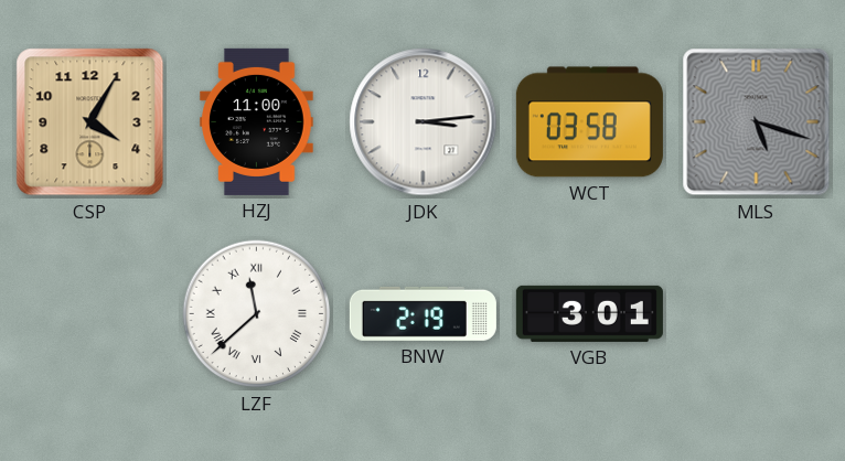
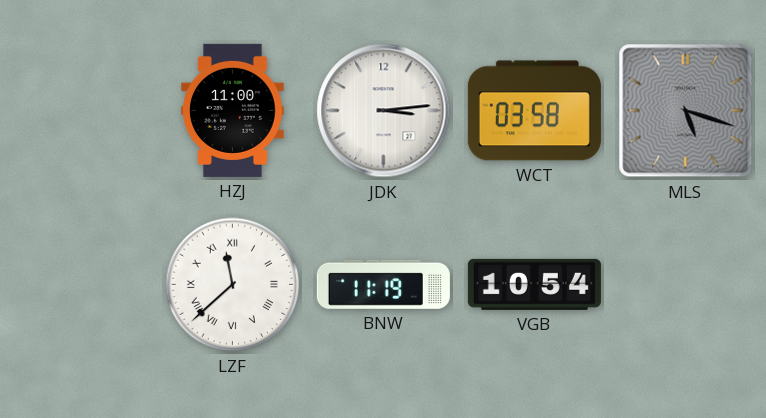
CSP: 4:05 -> none
BNW: 2:19 -> 11:19
VGB: 3:01 -> 10:54
